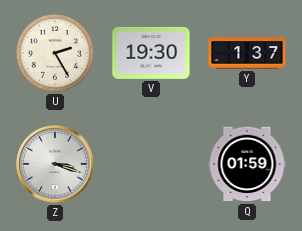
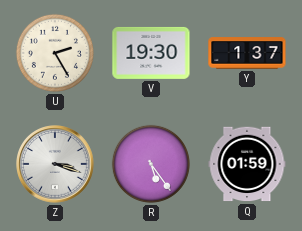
R: none -> 5:24
